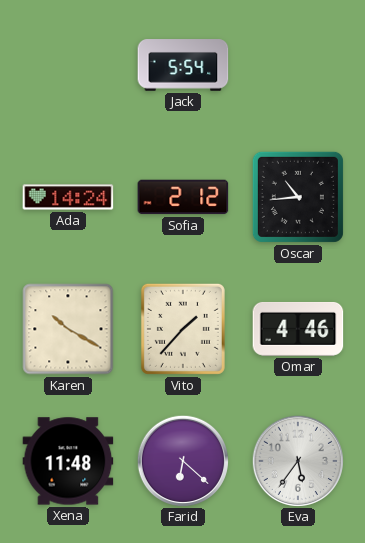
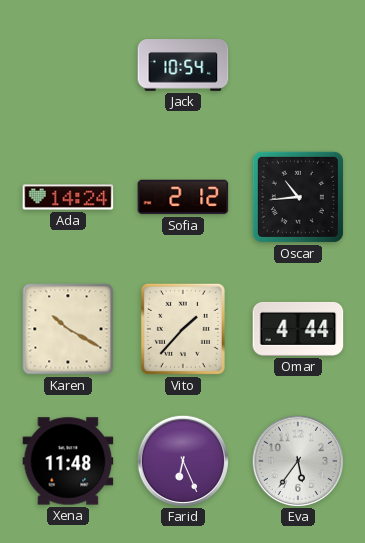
Jack: 5:54 -> 10:54
Omar: 4:46 -> 4:44
Farid: 6:22 -> 6:26
